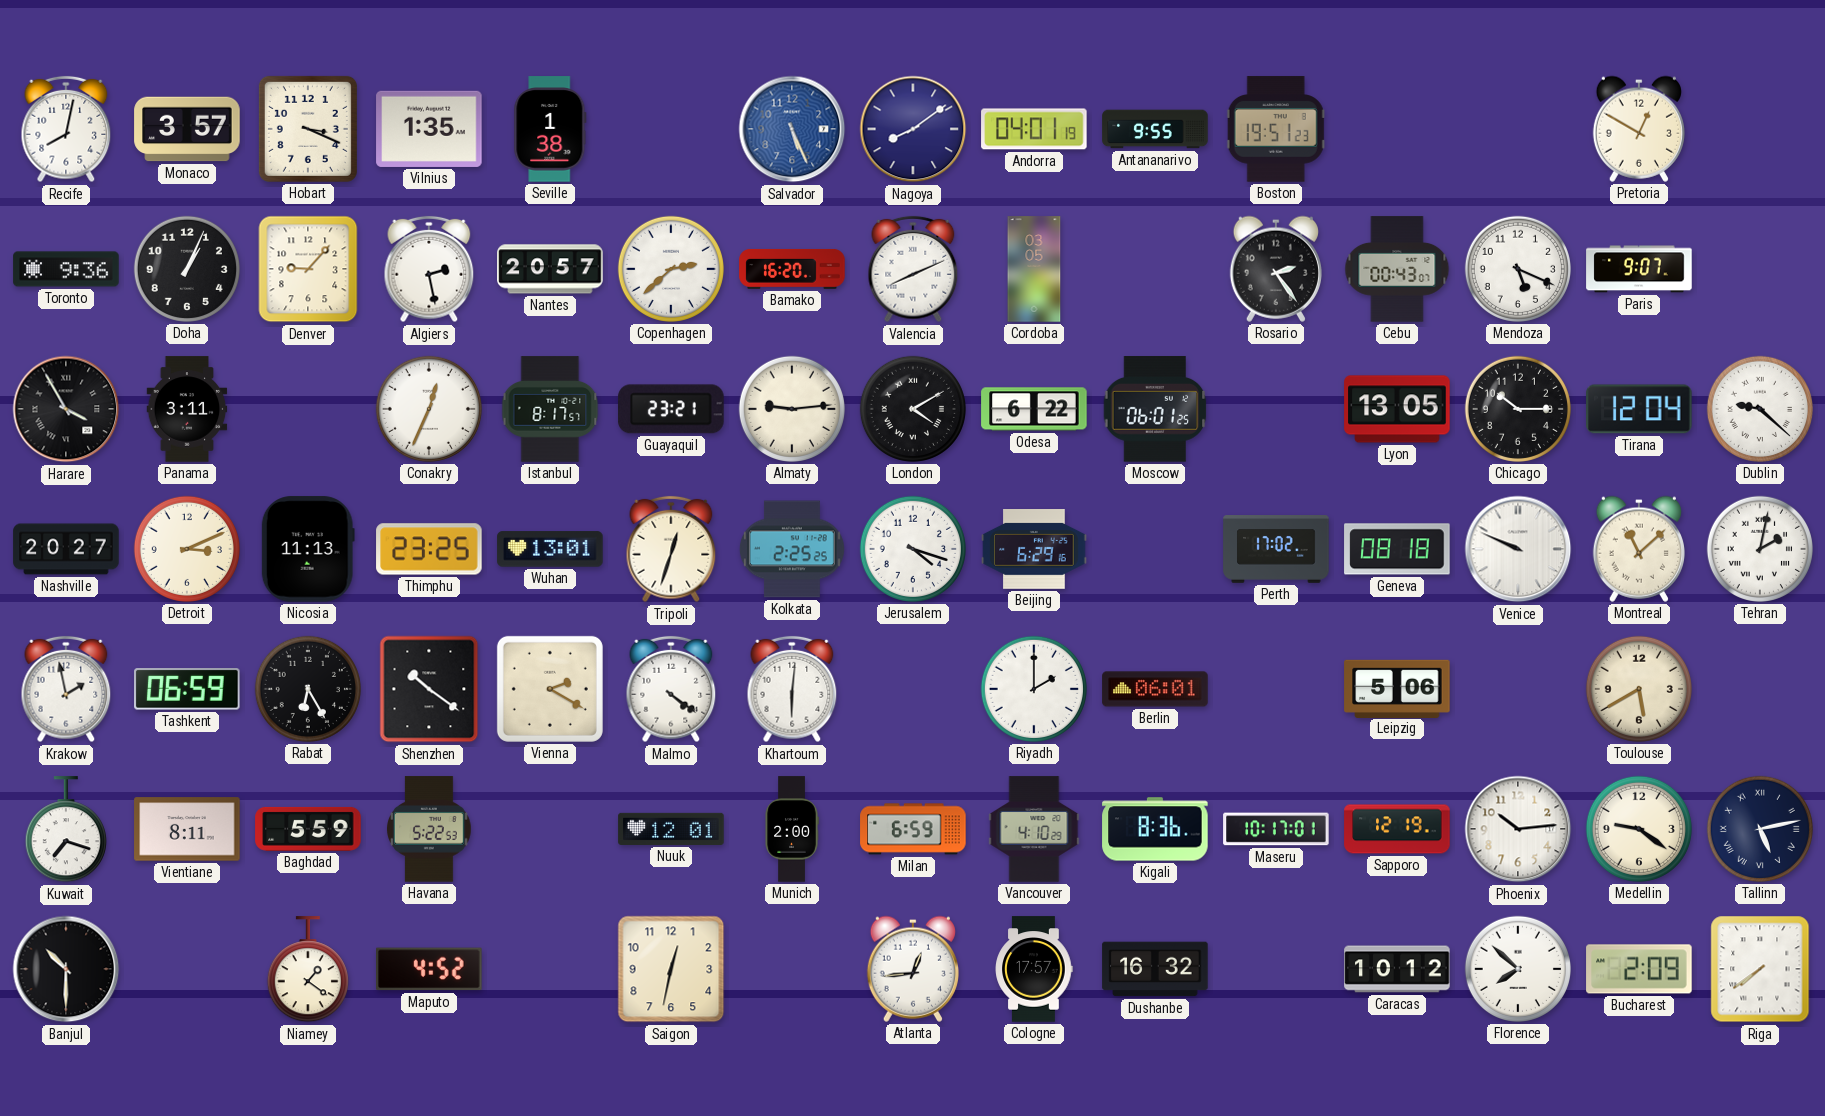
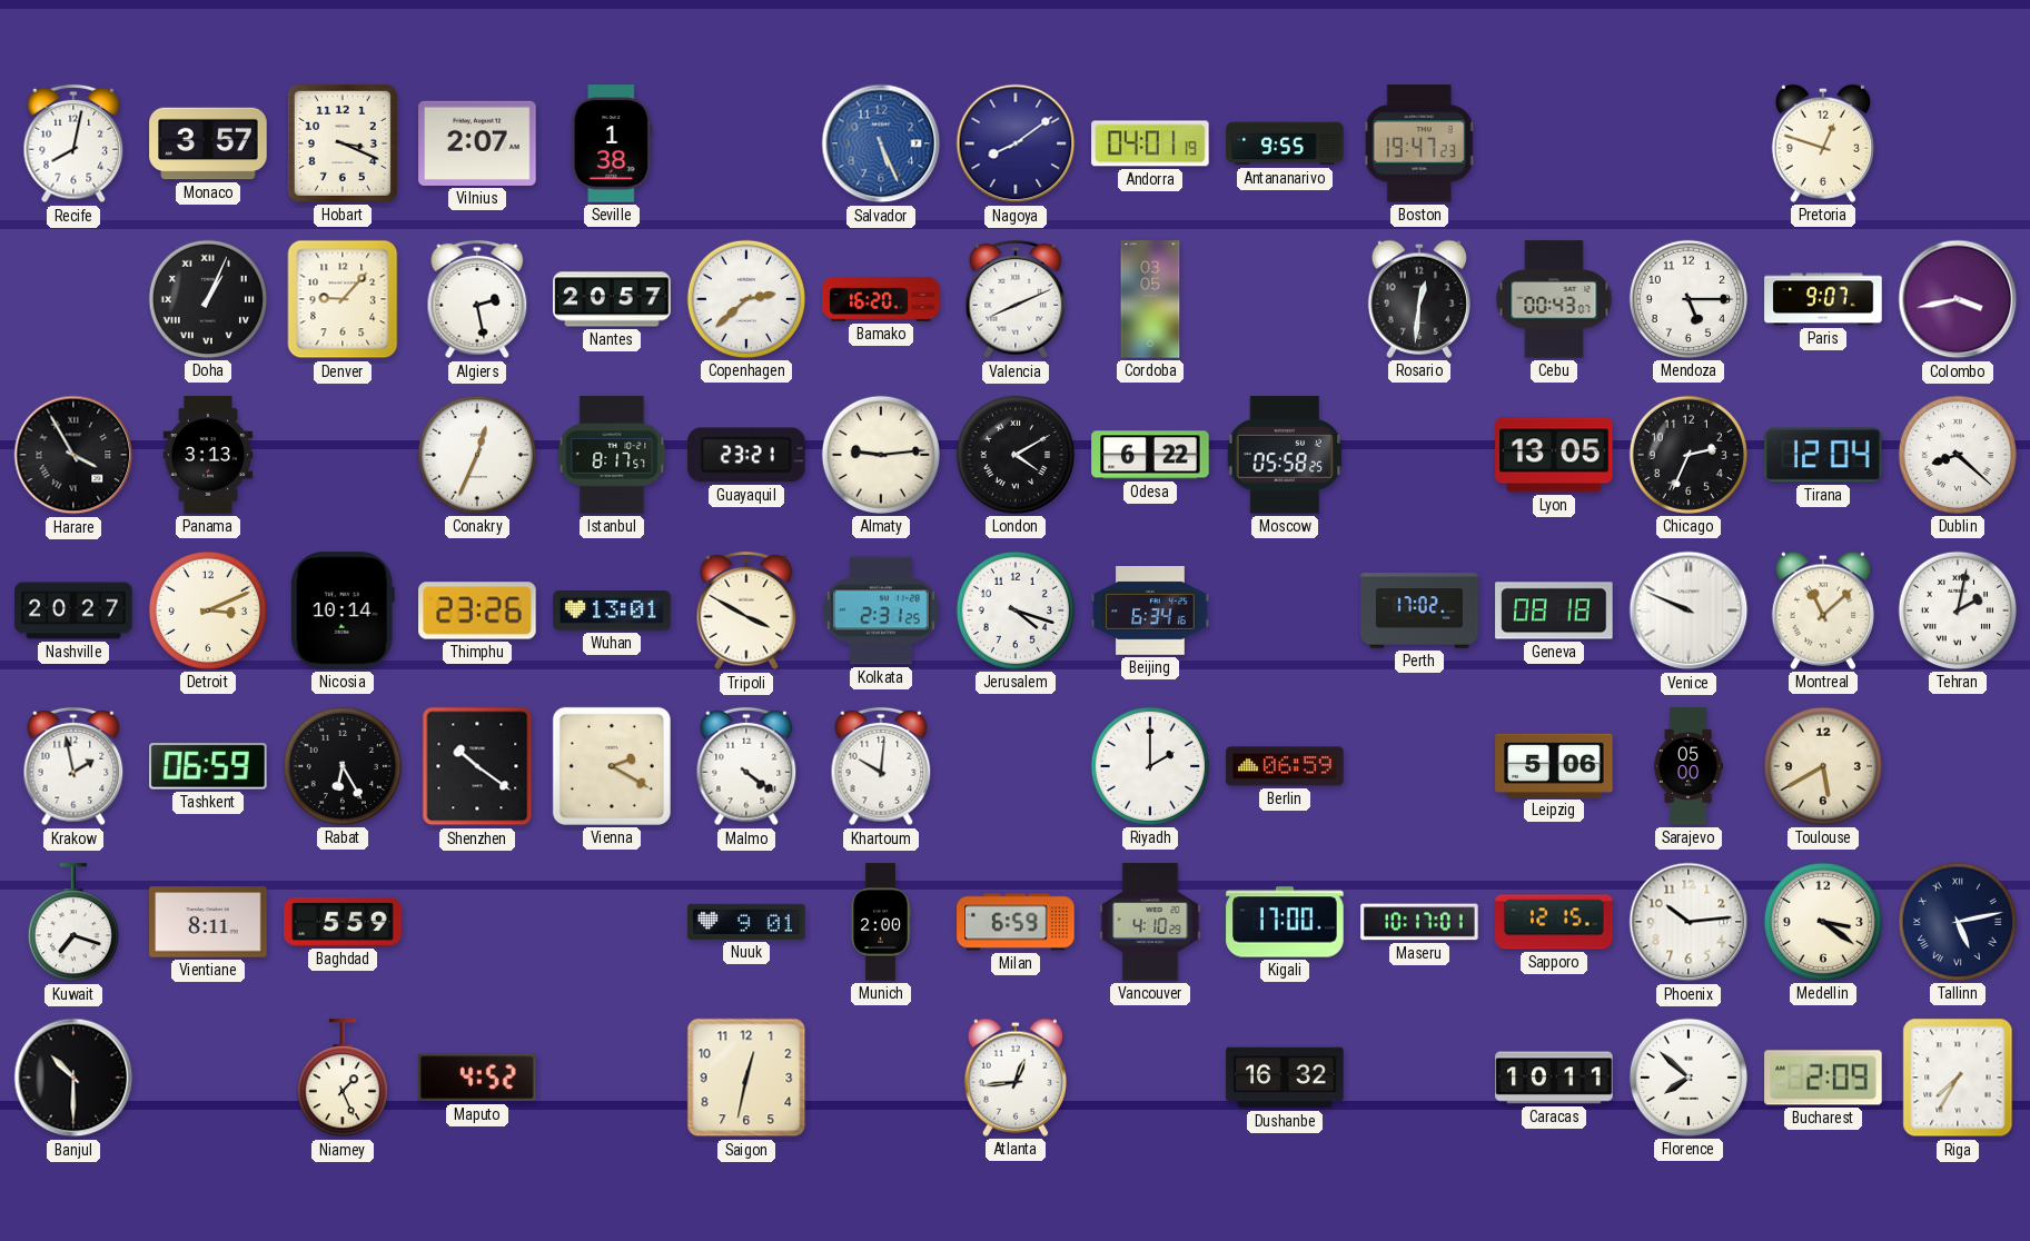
Vilnius: 1:35 -> 2:07
Boston: 19:51 -> 19:47
Pretoria: 12:50 -> 12:48
Toronto: 9:36 -> none
Doha numerals: Arabic -> Roman
Rosario: 2:24 -> 12:31
Mendoza: 5:19 -> 5:15
Colombo: none -> 3:43
Panama: 3:11 -> 3:13
Moscow: 06:01 -> 05:58
Chicago: 10:15 -> 2:34
Dublin: 9:22 -> 8:22
Nicosia: 11:13 -> 10:14
Thimphu: 23:25 -> 23:26
Tripoli: 12:33 -> 3:50
Kolkata: 2:25 -> 2:31
Beijing: 6:29 -> 6:34
Khartoum: 6:01 -> 10:01
Berlin: 06:01 -> 06:59
Sarajevo: none -> 05:00
Havana: 5:22 -> none
Nuuk: 12:01 -> 9:01
Kigali: 8:36 -> 17:00
Sapporo: 12:19 -> 12:15
Medellin: 9:21 -> 3:21
Niamey: 1:21 -> 1:26
Cologne: 17:57 -> none
Caracas: 10:12 -> 10:11
Riga: 7:39 -> 7:35
